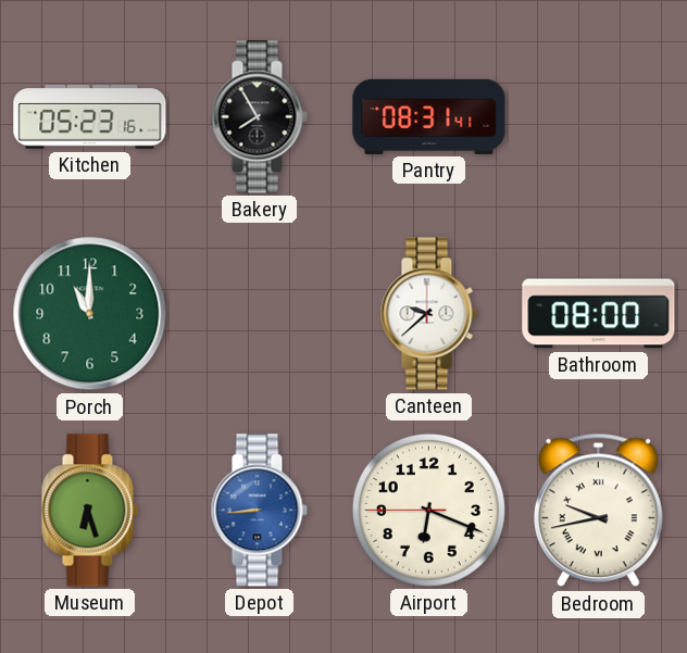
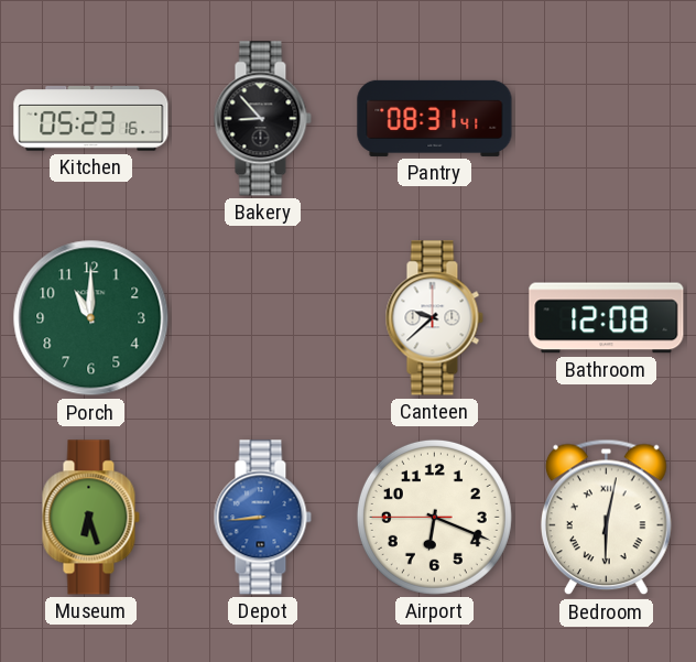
Bakery: 7:55 -> 8:53
Bathroom: 08:00 -> 12:08
Bedroom: 9:43 -> 6:02
